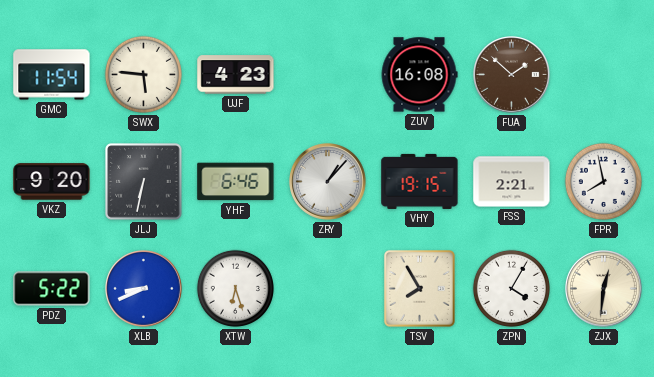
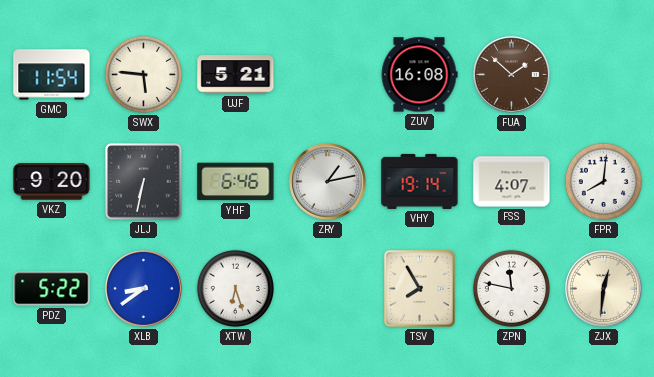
UJF: 4:23 -> 5:21
ZRY: 1:07 -> 1:13
VHY: 19:15 -> 19:14
FSS: 2:21 -> 4:07
FPR: 7:58 -> 8:01
XLB: 8:41 -> 8:39
ZPN: 4:05 -> 11:47
